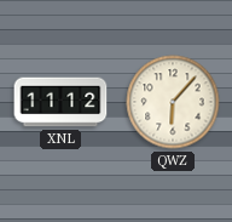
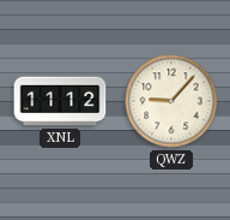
QWZ: 6:07 -> 9:07
